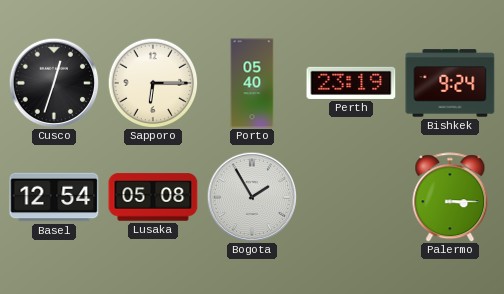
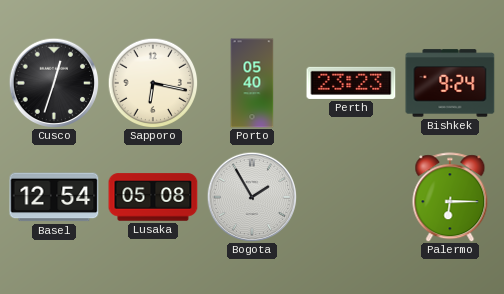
Sapporo: 6:15 -> 6:17
Perth: 23:19 -> 23:23
Palermo: 3:15 -> 6:15
